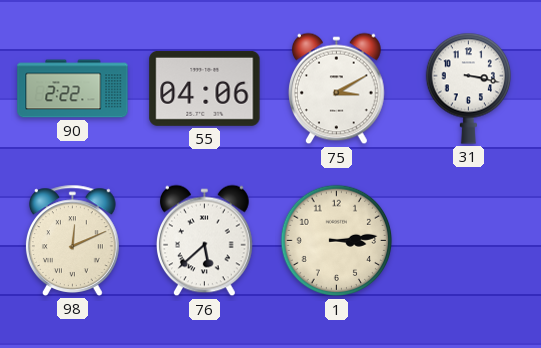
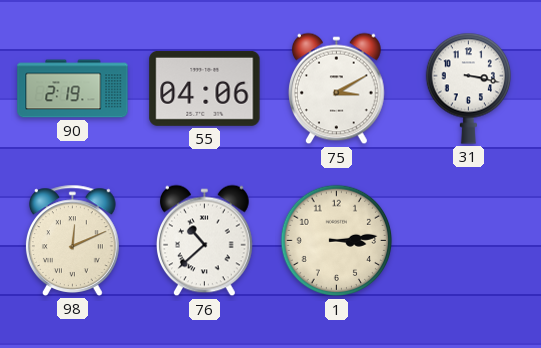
90: 2:22 -> 2:19
76: 5:38 -> 10:38
